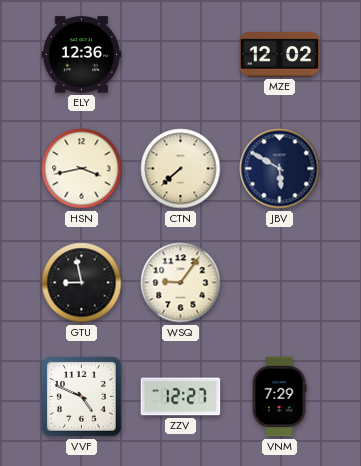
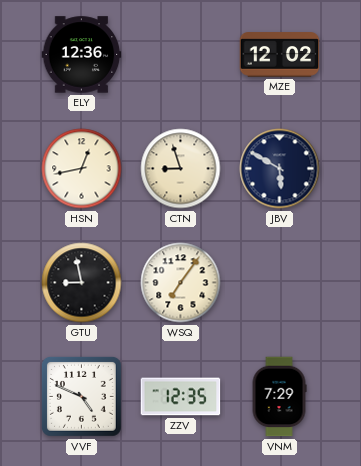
HSN: 3:43 -> 12:43
CTN: 7:38 -> 8:57
WSQ: 9:06 -> 7:06
ZZV: 12:27 -> 12:35
